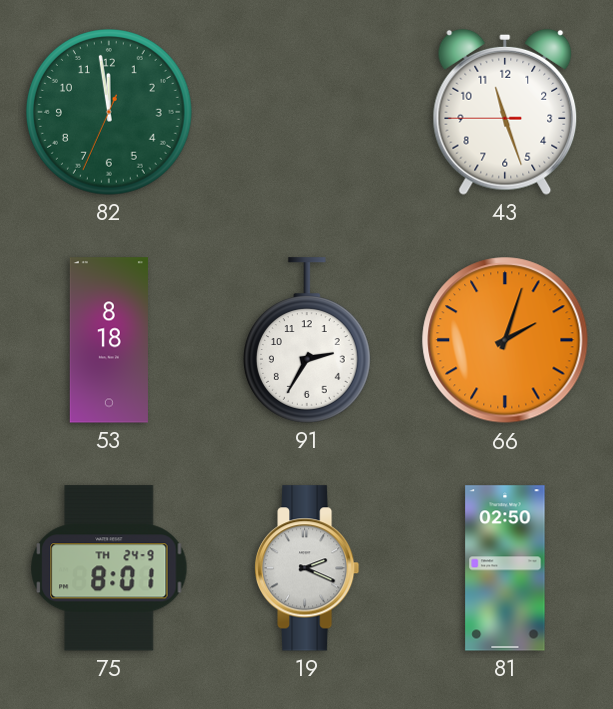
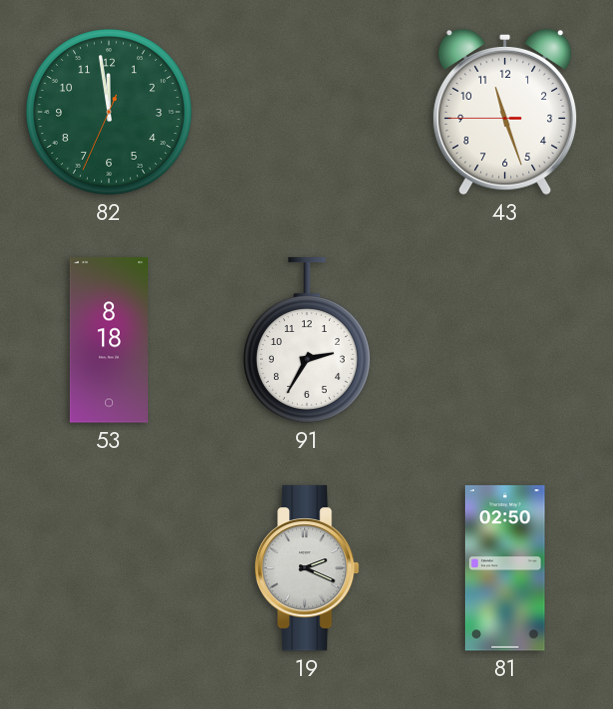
66: 2:03 -> none
75: 8:01 -> none
